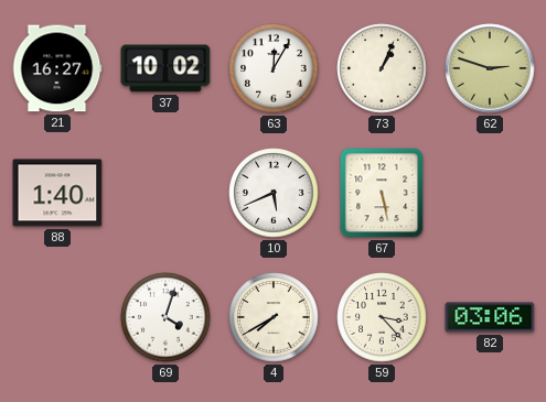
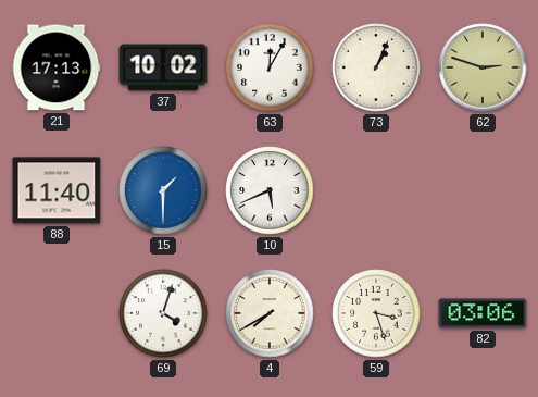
21: 16:27 -> 17:13
88: 1:40 -> 11:40
15: none -> 1:30
67: 5:28 -> none
59: 3:23 -> 3:27
